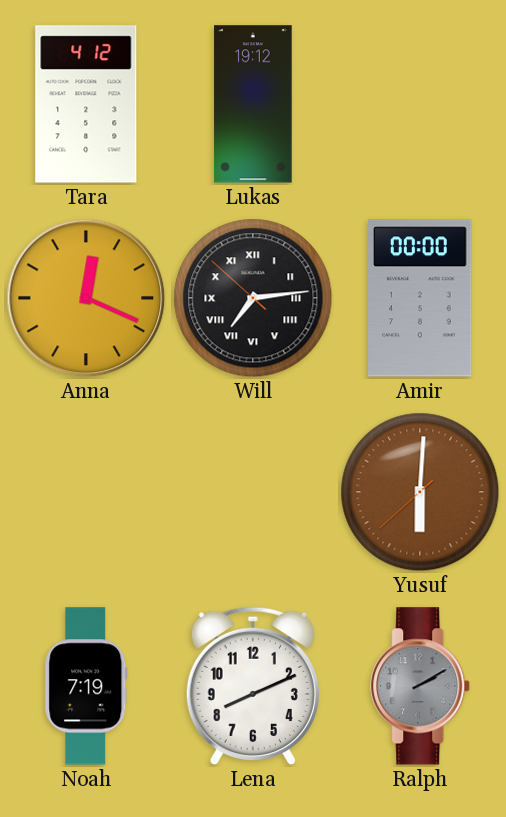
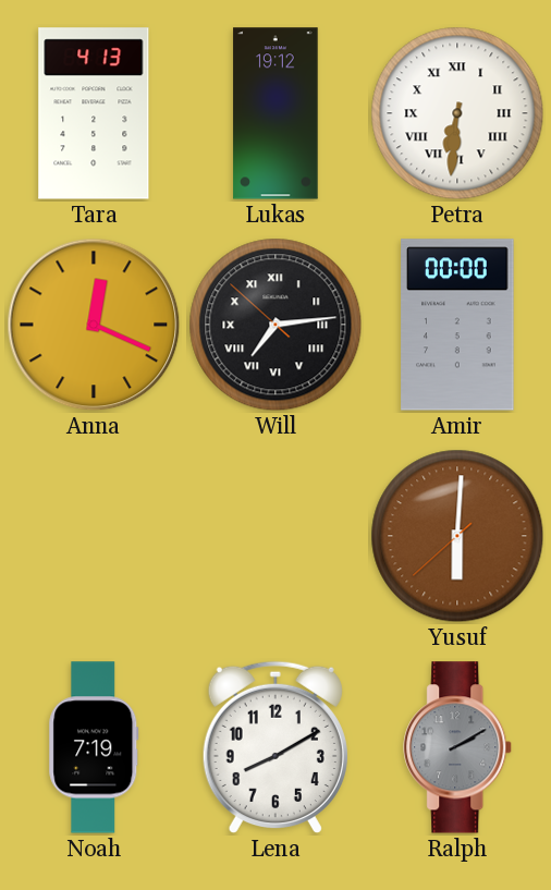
Tara: 4:12 -> 4:13
Petra: none -> 6:31
Lena: 8:11 -> 8:10
